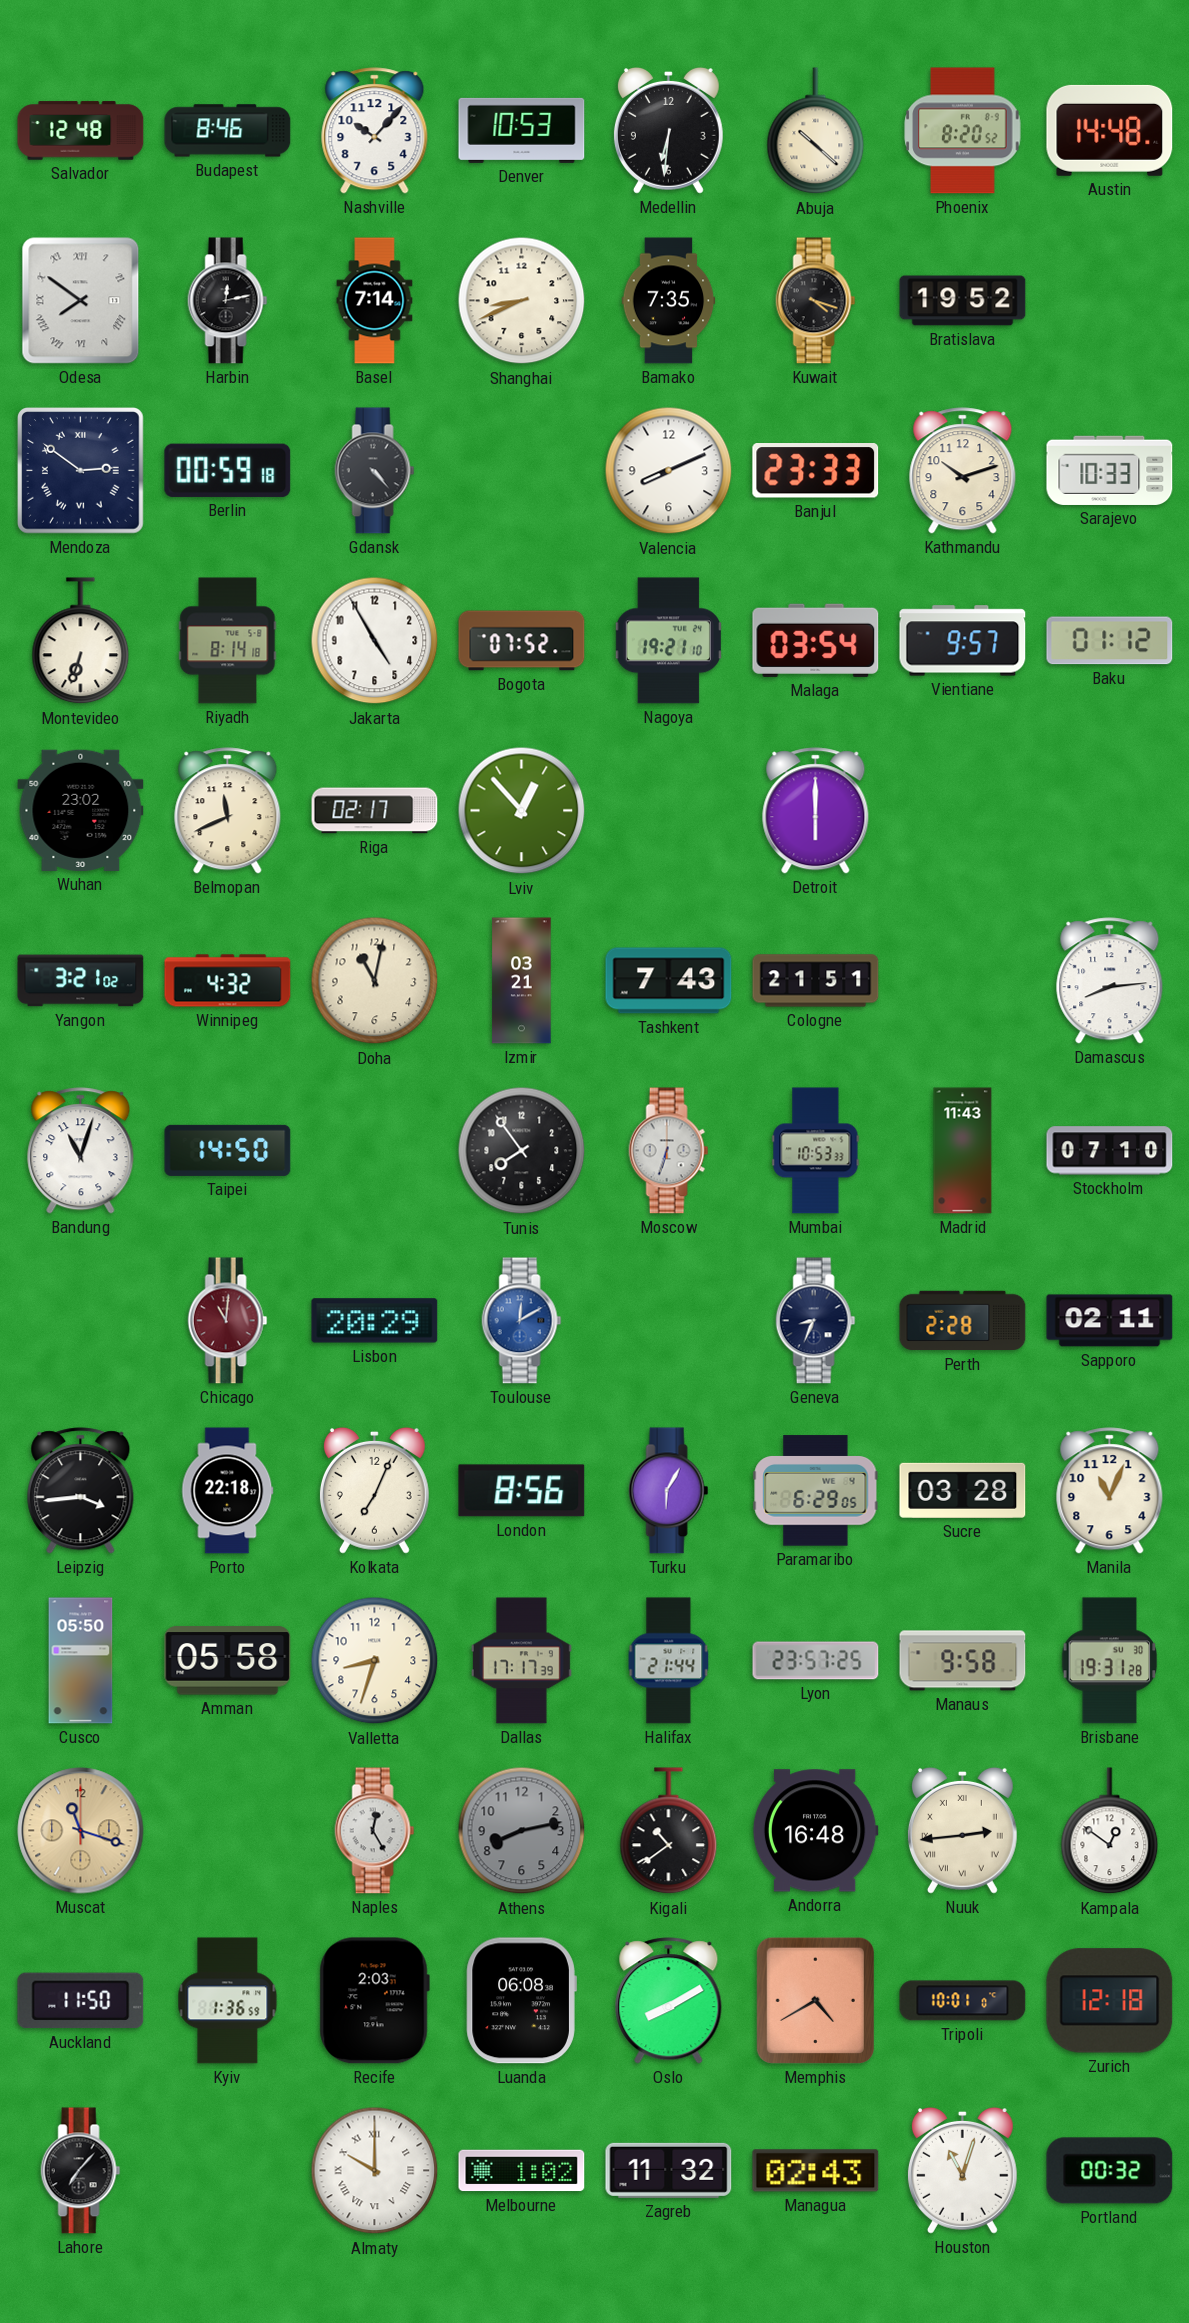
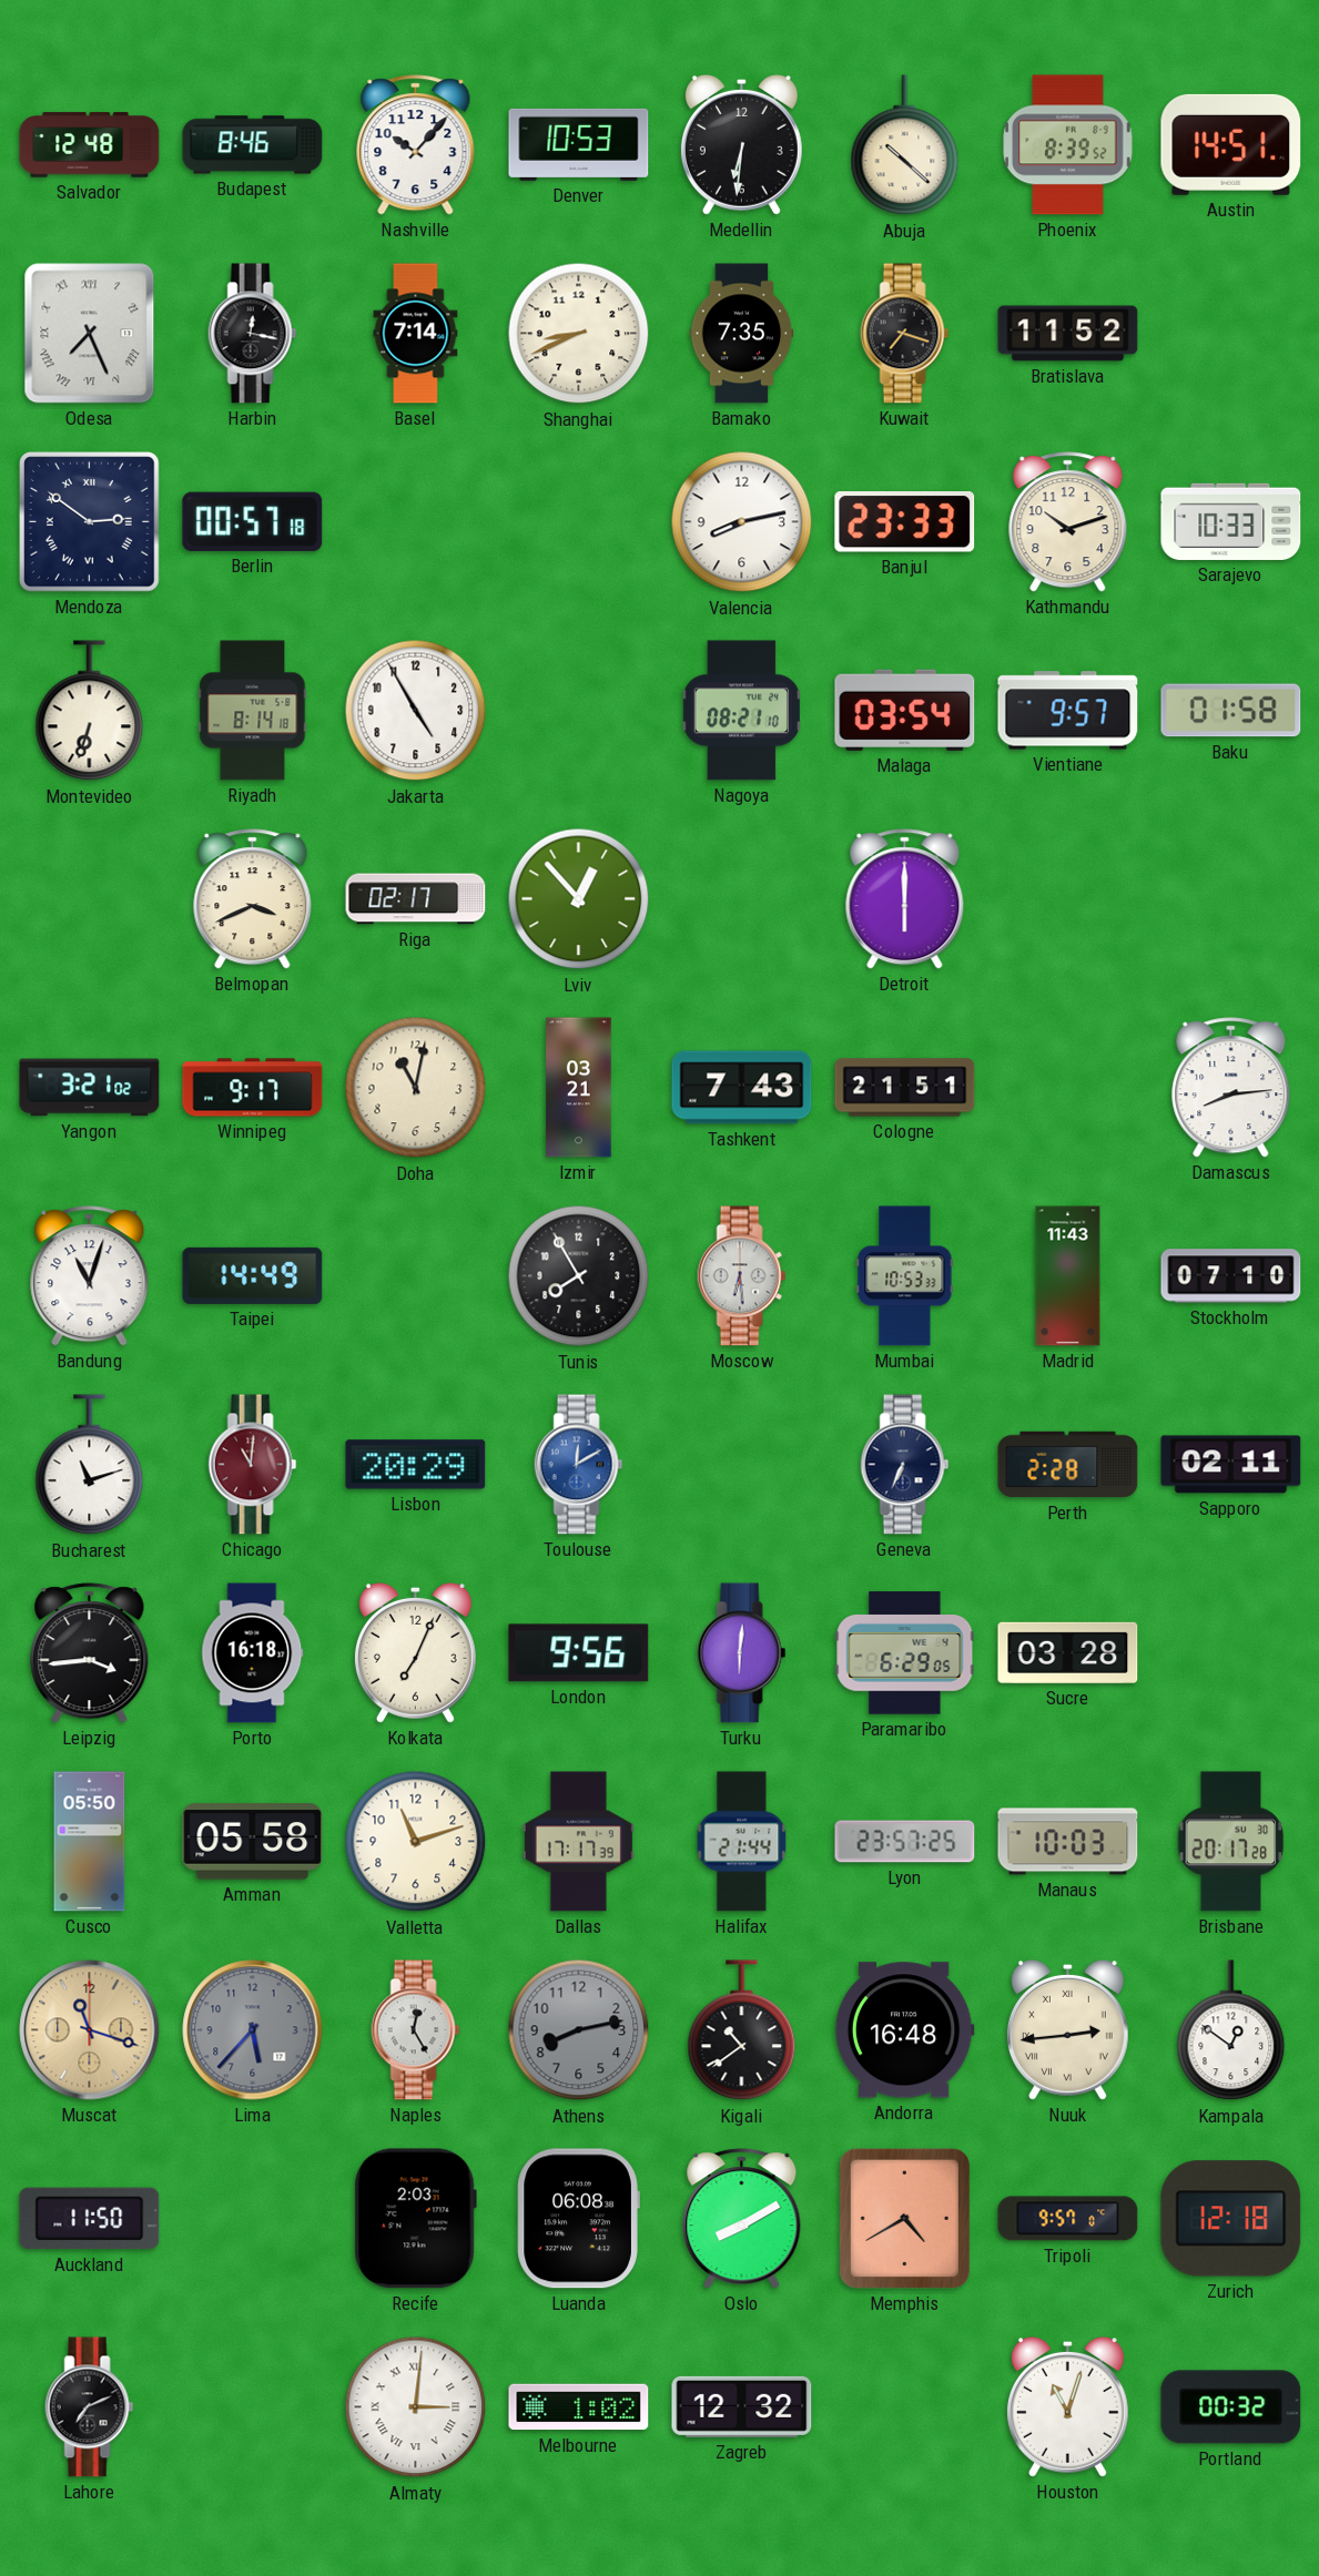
Phoenix: 8:20 -> 8:39
Austin: 14:48 -> 14:51
Odesa: 7:51 -> 7:26
Harbin: 12:13 -> 12:17
Kuwait: 4:18 -> 7:18
Bratislava: 19:52 -> 11:52
Berlin: 00:59 -> 00:57
Gdansk: 4:23 -> none
Valencia: 8:11 -> 8:13
Bogota: 07:52 -> none
Nagoya: 19:21 -> 08:21
Baku: 01:12 -> 01:58
Wuhan: 23:02 -> none
Belmopan: 11:41 -> 3:41
Winnipeg: 4:32 -> 9:17
Taipei: 14:50 -> 14:49
Tunis: 7:54 -> 7:55
Moscow: 6:33 -> 6:29
Bucharest: none -> 11:12
Geneva: 8:34 -> 6:34
Porto: 22:18 -> 16:18
London: 8:56 -> 9:56
Turku: 6:05 -> 6:01
Manila: 11:04 -> none
Valletta: 8:33 -> 11:12
Manaus: 9:58 -> 10:03
Brisbane: 19:31 -> 20:17
Lima: none -> 5:37
Kyiv: 1:36 -> none
Tripoli: 10:01 -> 9:57
Lahore: 7:07 -> 7:11
Almaty: 10:00 -> 3:01
Zagreb: 11:32 -> 12:32
Managua: 02:43 -> none
